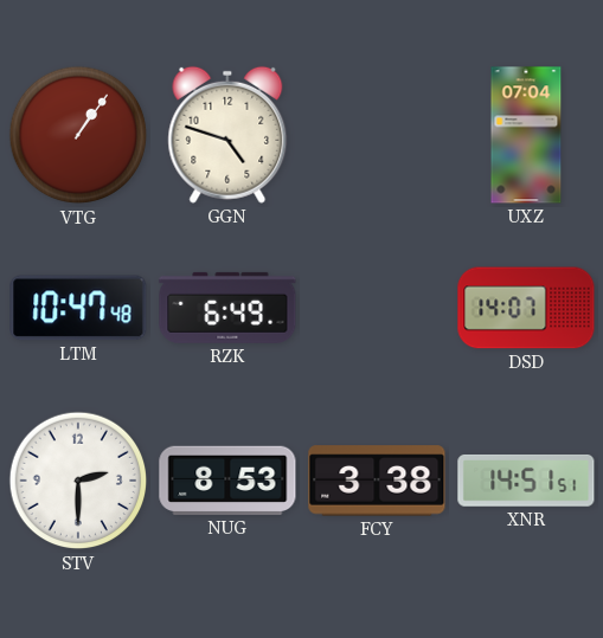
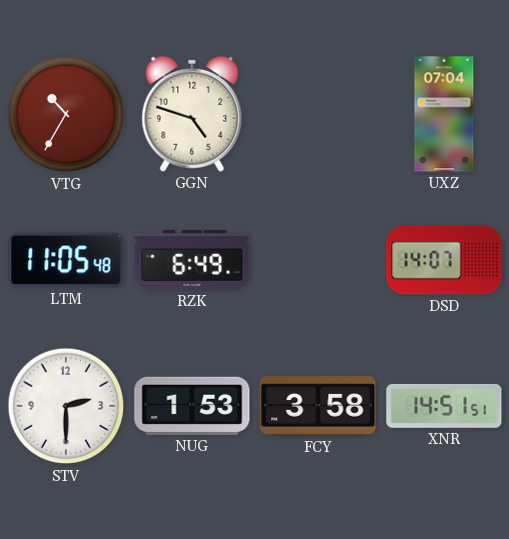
VTG: 1:06 -> 10:35
LTM: 10:47 -> 11:05
NUG: 8:53 -> 1:53
FCY: 3:38 -> 3:58
